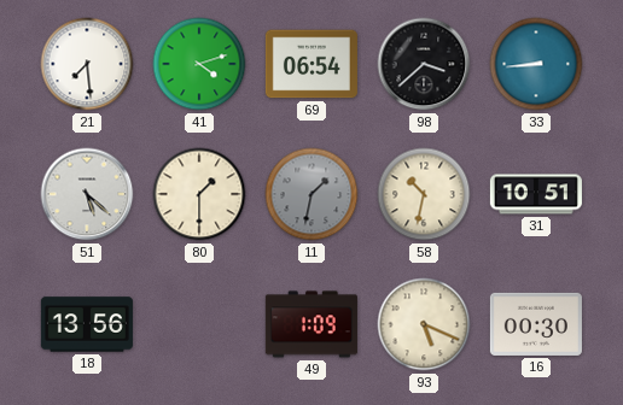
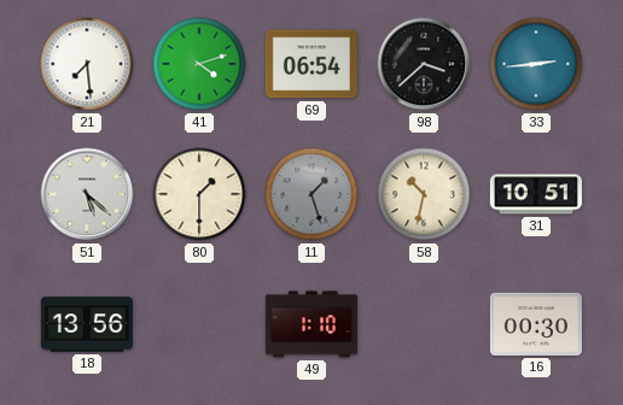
33: 8:44 -> 2:44
11: 1:32 -> 1:27
49: 1:09 -> 1:10
93: 5:19 -> none
